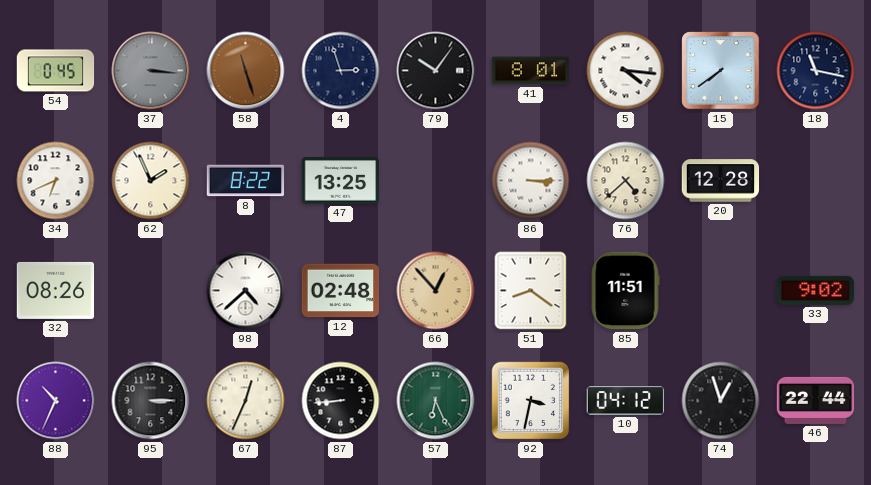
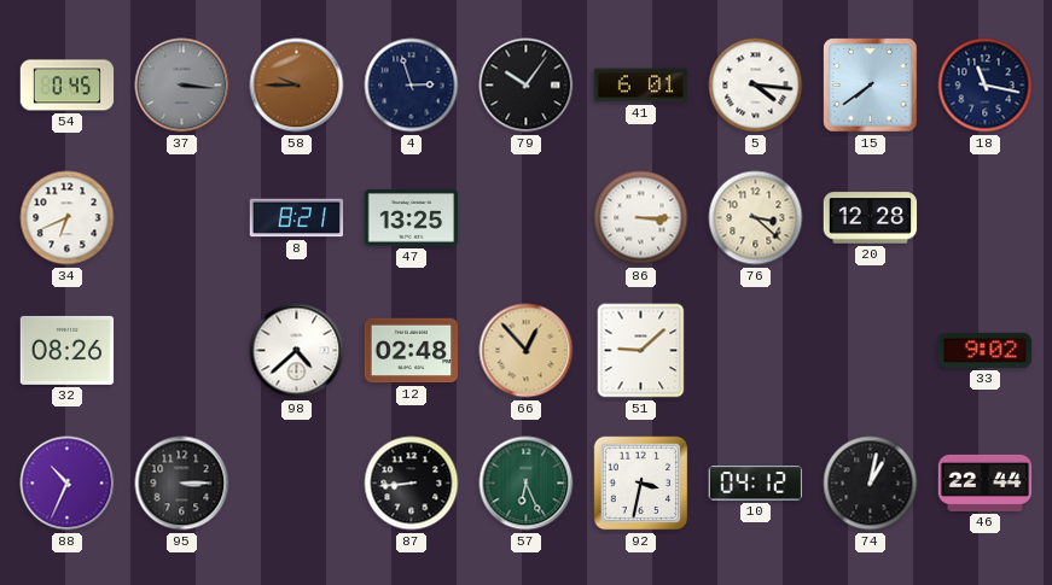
58: 11:27 -> 9:45
41: 8:01 -> 6:01
62: 1:56 -> none
8: 8:22 -> 8:21
76: 4:38 -> 3:22
51: 8:21 -> 9:08
85: 11:51 -> none
67: 12:34 -> none
74: 12:57 -> 1:02
